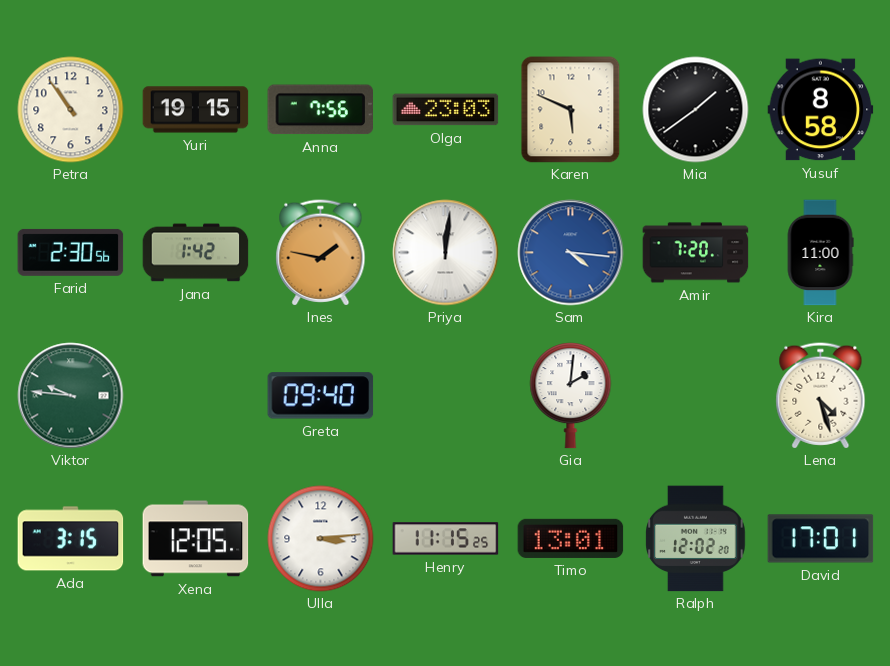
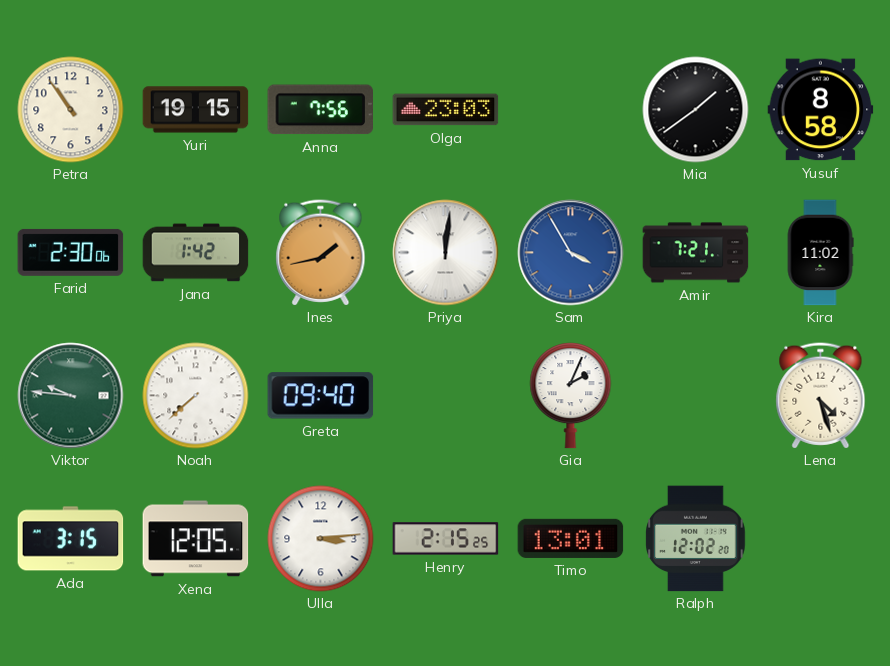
Karen: 5:49 -> none
Farid: 2:30:56 -> 2:30:06
Ines: 1:47 -> 1:43
Sam: 4:16 -> 3:55
Amir: 7:20 -> 7:21
Kira: 11:00 -> 11:02
Noah: none -> 7:38
Gia: 2:01 -> 2:04
Henry: 11:15 -> 2:15
David: 17:01 -> none
